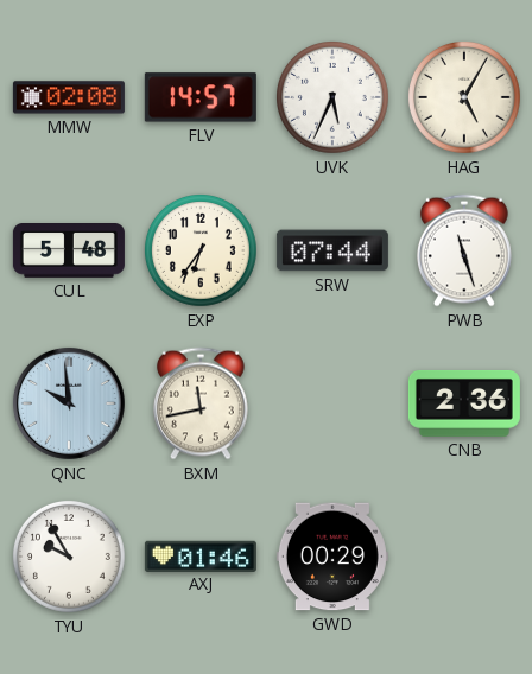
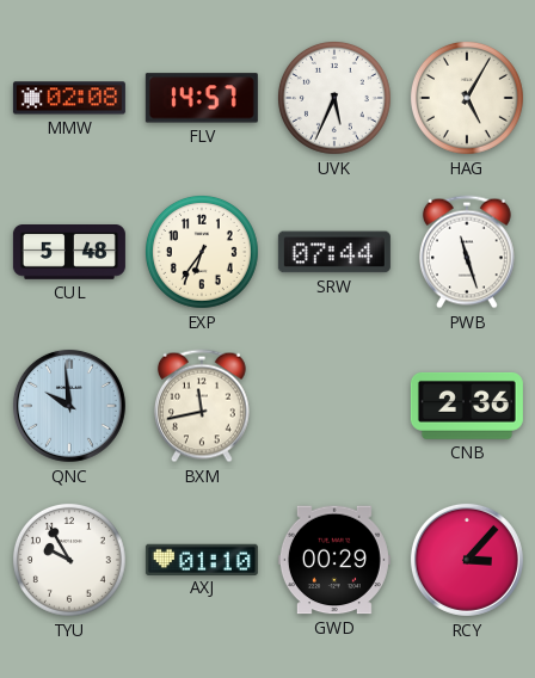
AXJ: 01:46 -> 01:10
RCY: none -> 3:07
